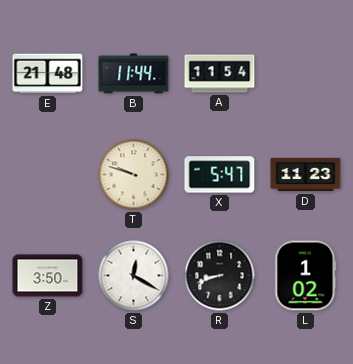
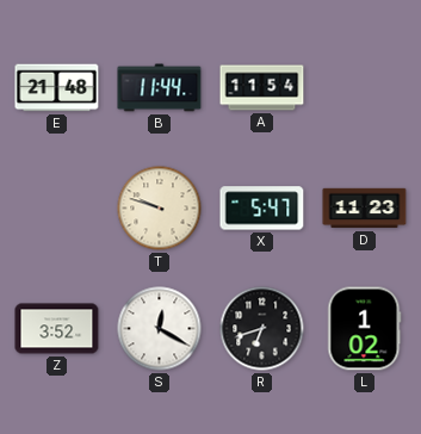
Z: 3:50 -> 3:52
R: 8:42 -> 6:42
